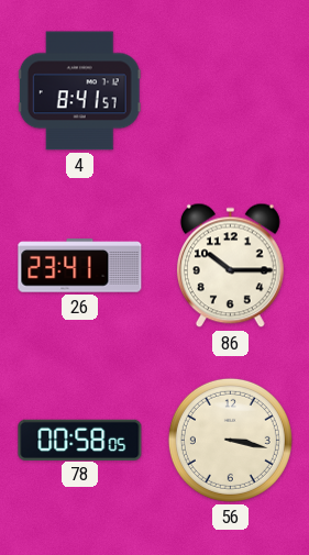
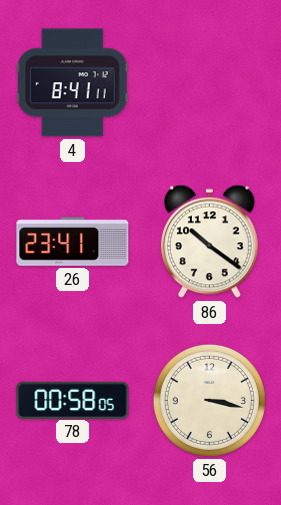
4: 8:41:57 -> 8:41:11
86: 10:15 -> 10:21
